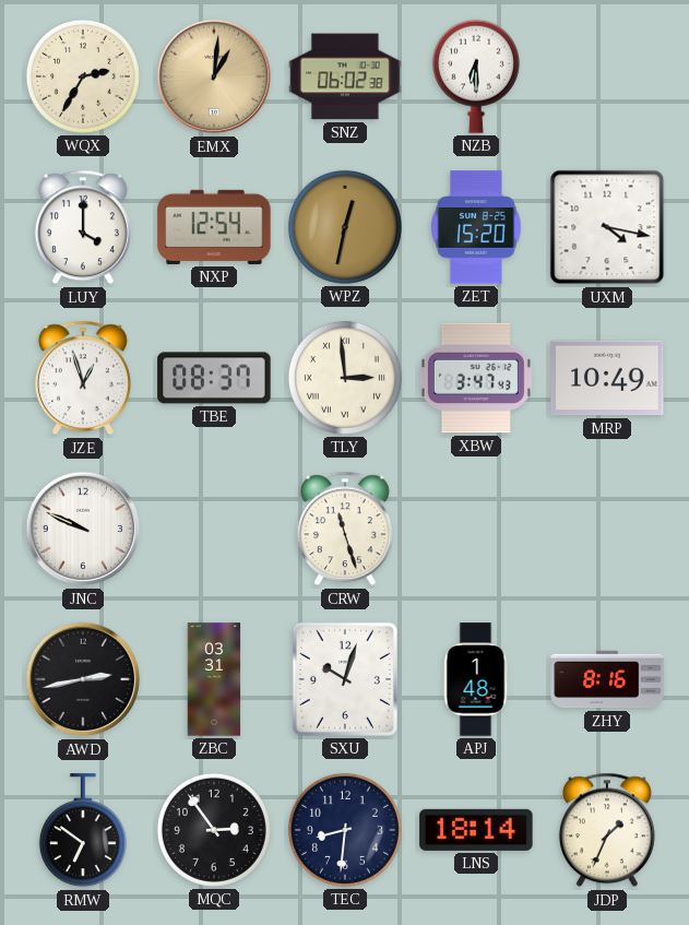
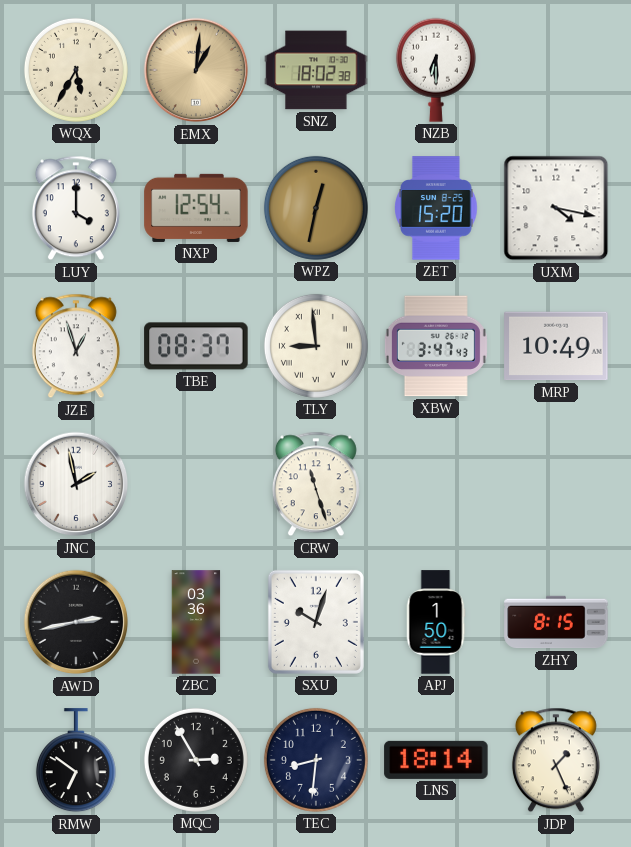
WQX: 2:35 -> 5:35
SNZ: 06:02 -> 18:02
TLY: 2:59 -> 8:59
JNC: 9:49 -> 1:58
ZBC: 03:31 -> 03:36
APJ: 1:48 -> 1:50
ZHY: 8:16 -> 8:15
MQC: 2:54 -> 2:55
JDP: 1:34 -> 1:26
